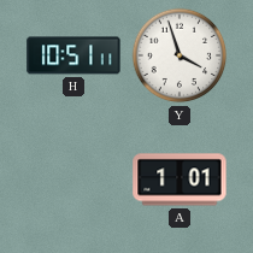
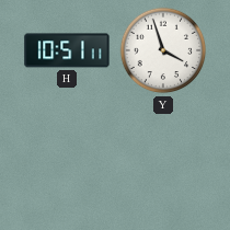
A: 1:01 -> none
